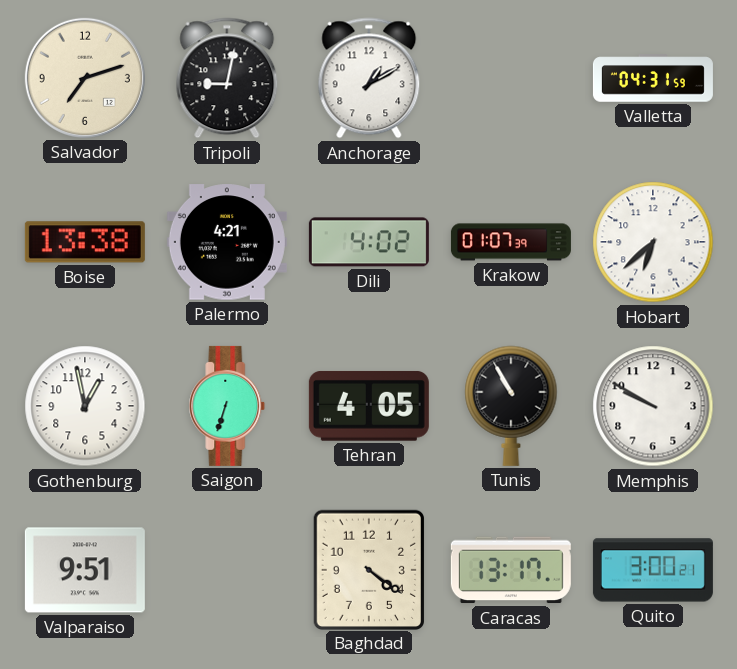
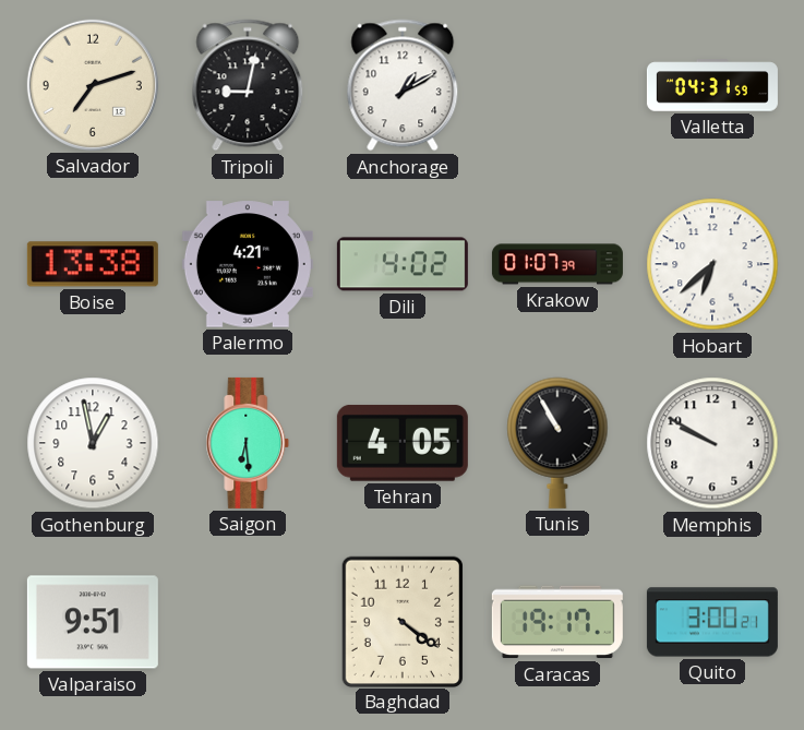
Saigon: 6:33 -> 6:29
Caracas: 13:17 -> 19:17
